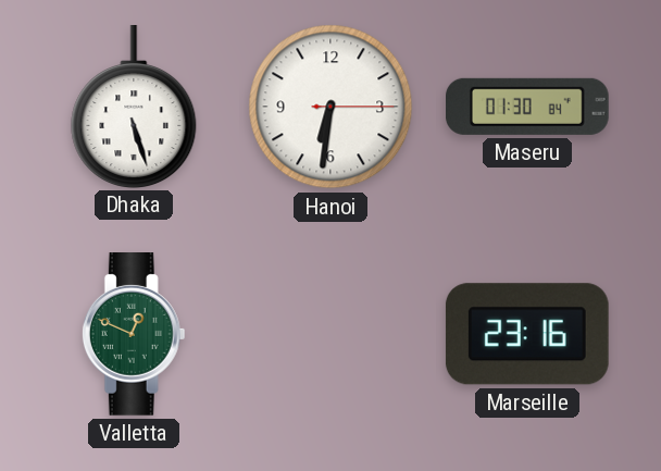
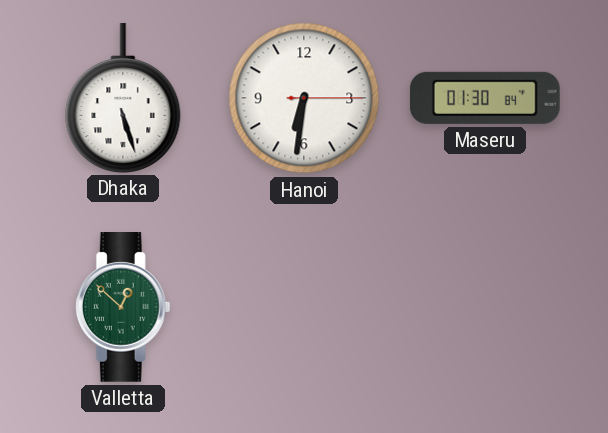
Valletta: 12:49 -> 12:52
Marseille: 23:16 -> none
